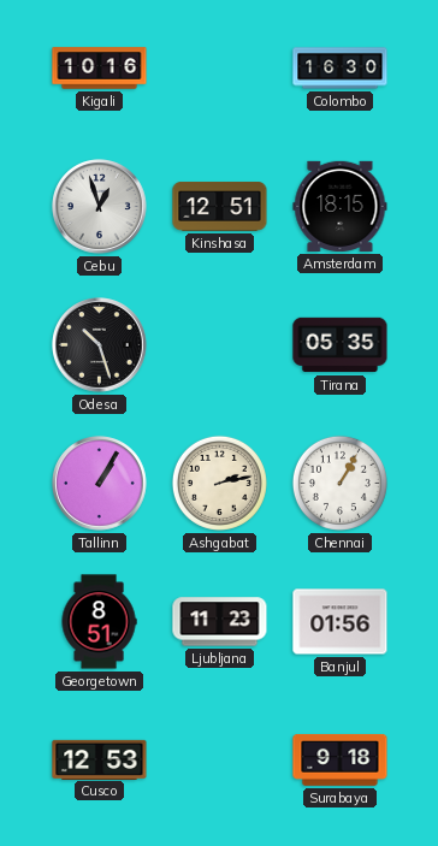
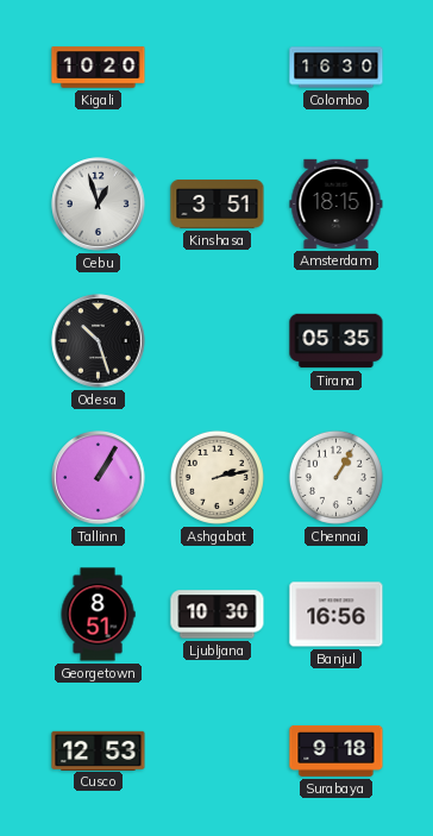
Kigali: 10:16 -> 10:20
Kinshasa: 12:51 -> 3:51
Ljubljana: 11:23 -> 10:30
Banjul: 01:56 -> 16:56
